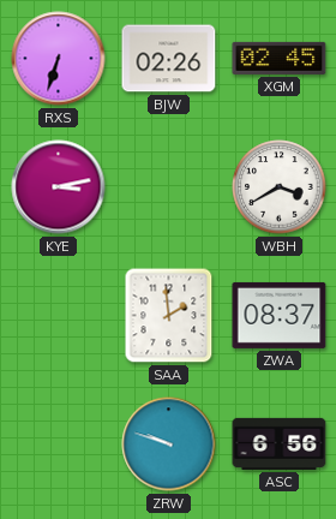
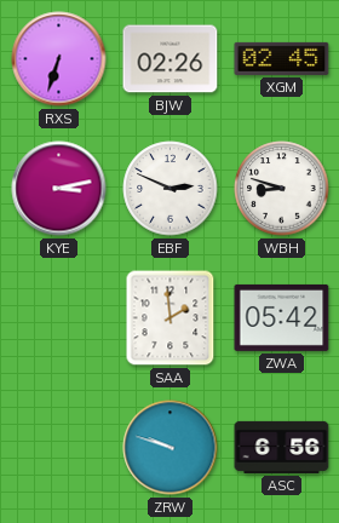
EBF: none -> 2:49
WBH: 3:40 -> 8:48
ZWA: 08:37 -> 05:42
